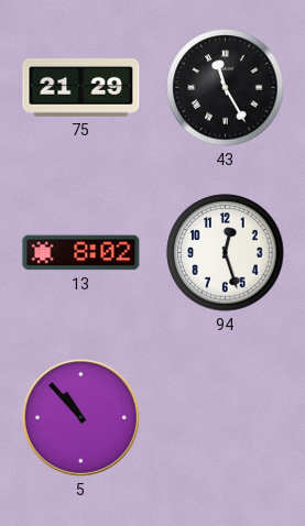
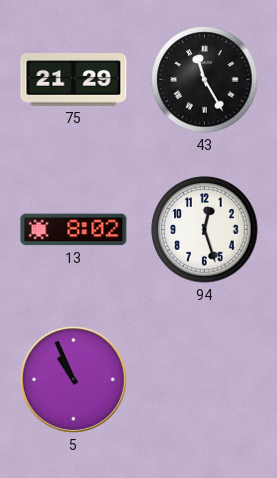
5: 10:53 -> 10:56
